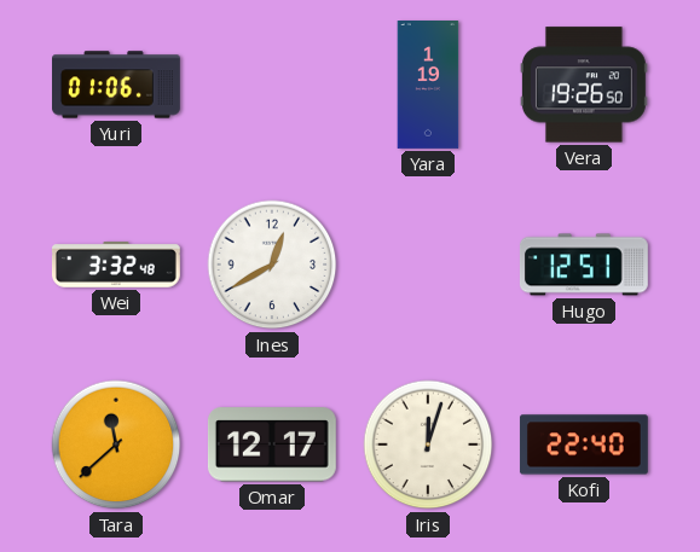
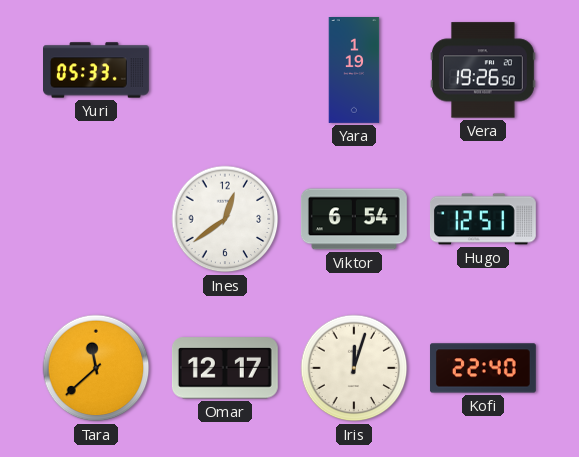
Yuri: 01:06 -> 05:33
Wei: 3:32 -> none
Ines: 12:40 -> 12:39
Viktor: none -> 6:54
